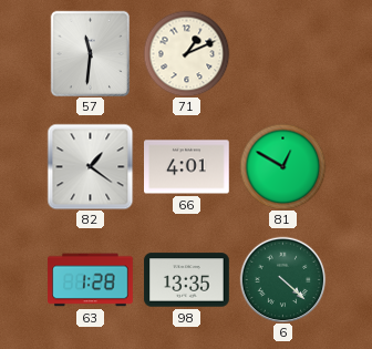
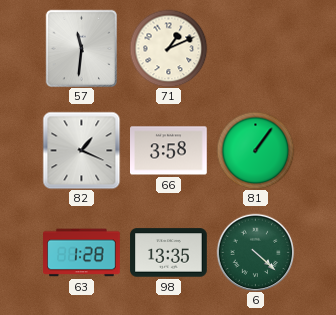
82: 1:21 -> 1:19
66: 4:01 -> 3:58
81: 12:50 -> 1:06
